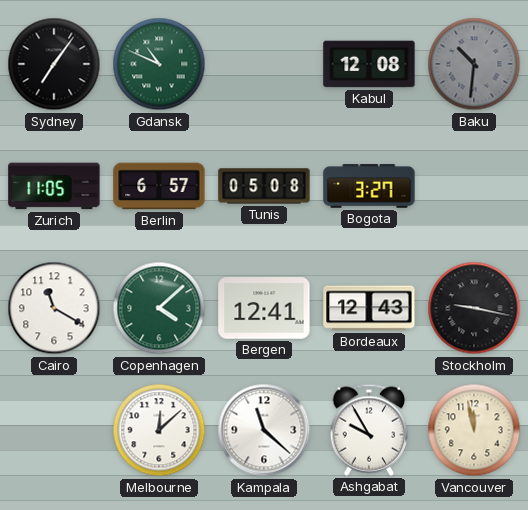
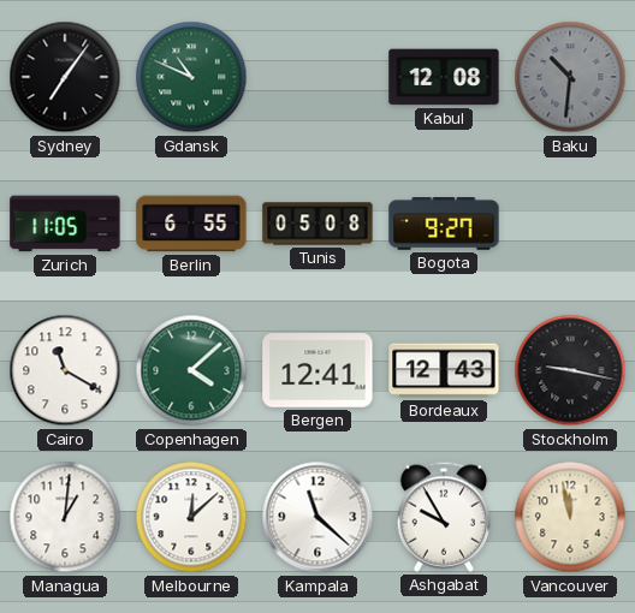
Berlin: 6:57 -> 6:55
Bogota: 3:27 -> 9:27
Managua: none -> 1:01
